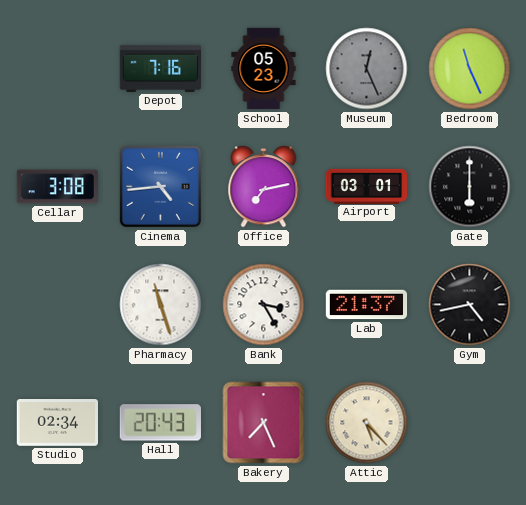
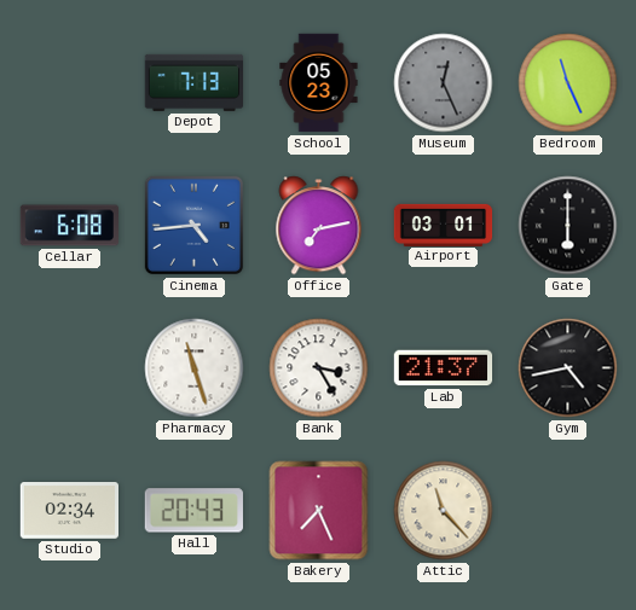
Depot: 7:16 -> 7:13
Cellar: 3:08 -> 6:08
Attic: 5:23 -> 11:23
